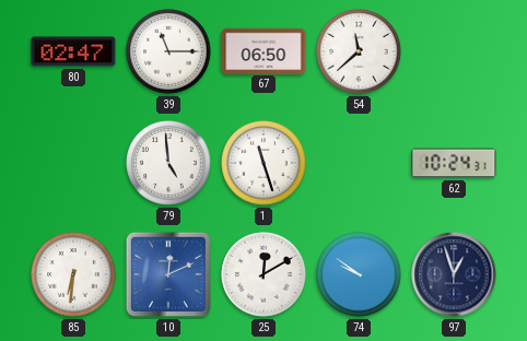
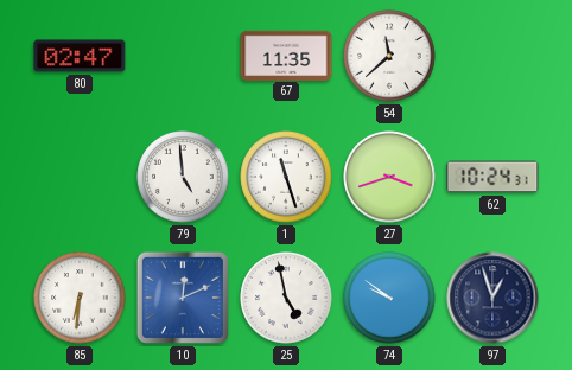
39: 11:15 -> none
67: 06:50 -> 11:35
27: none -> 3:42
25: 12:10 -> 4:58
